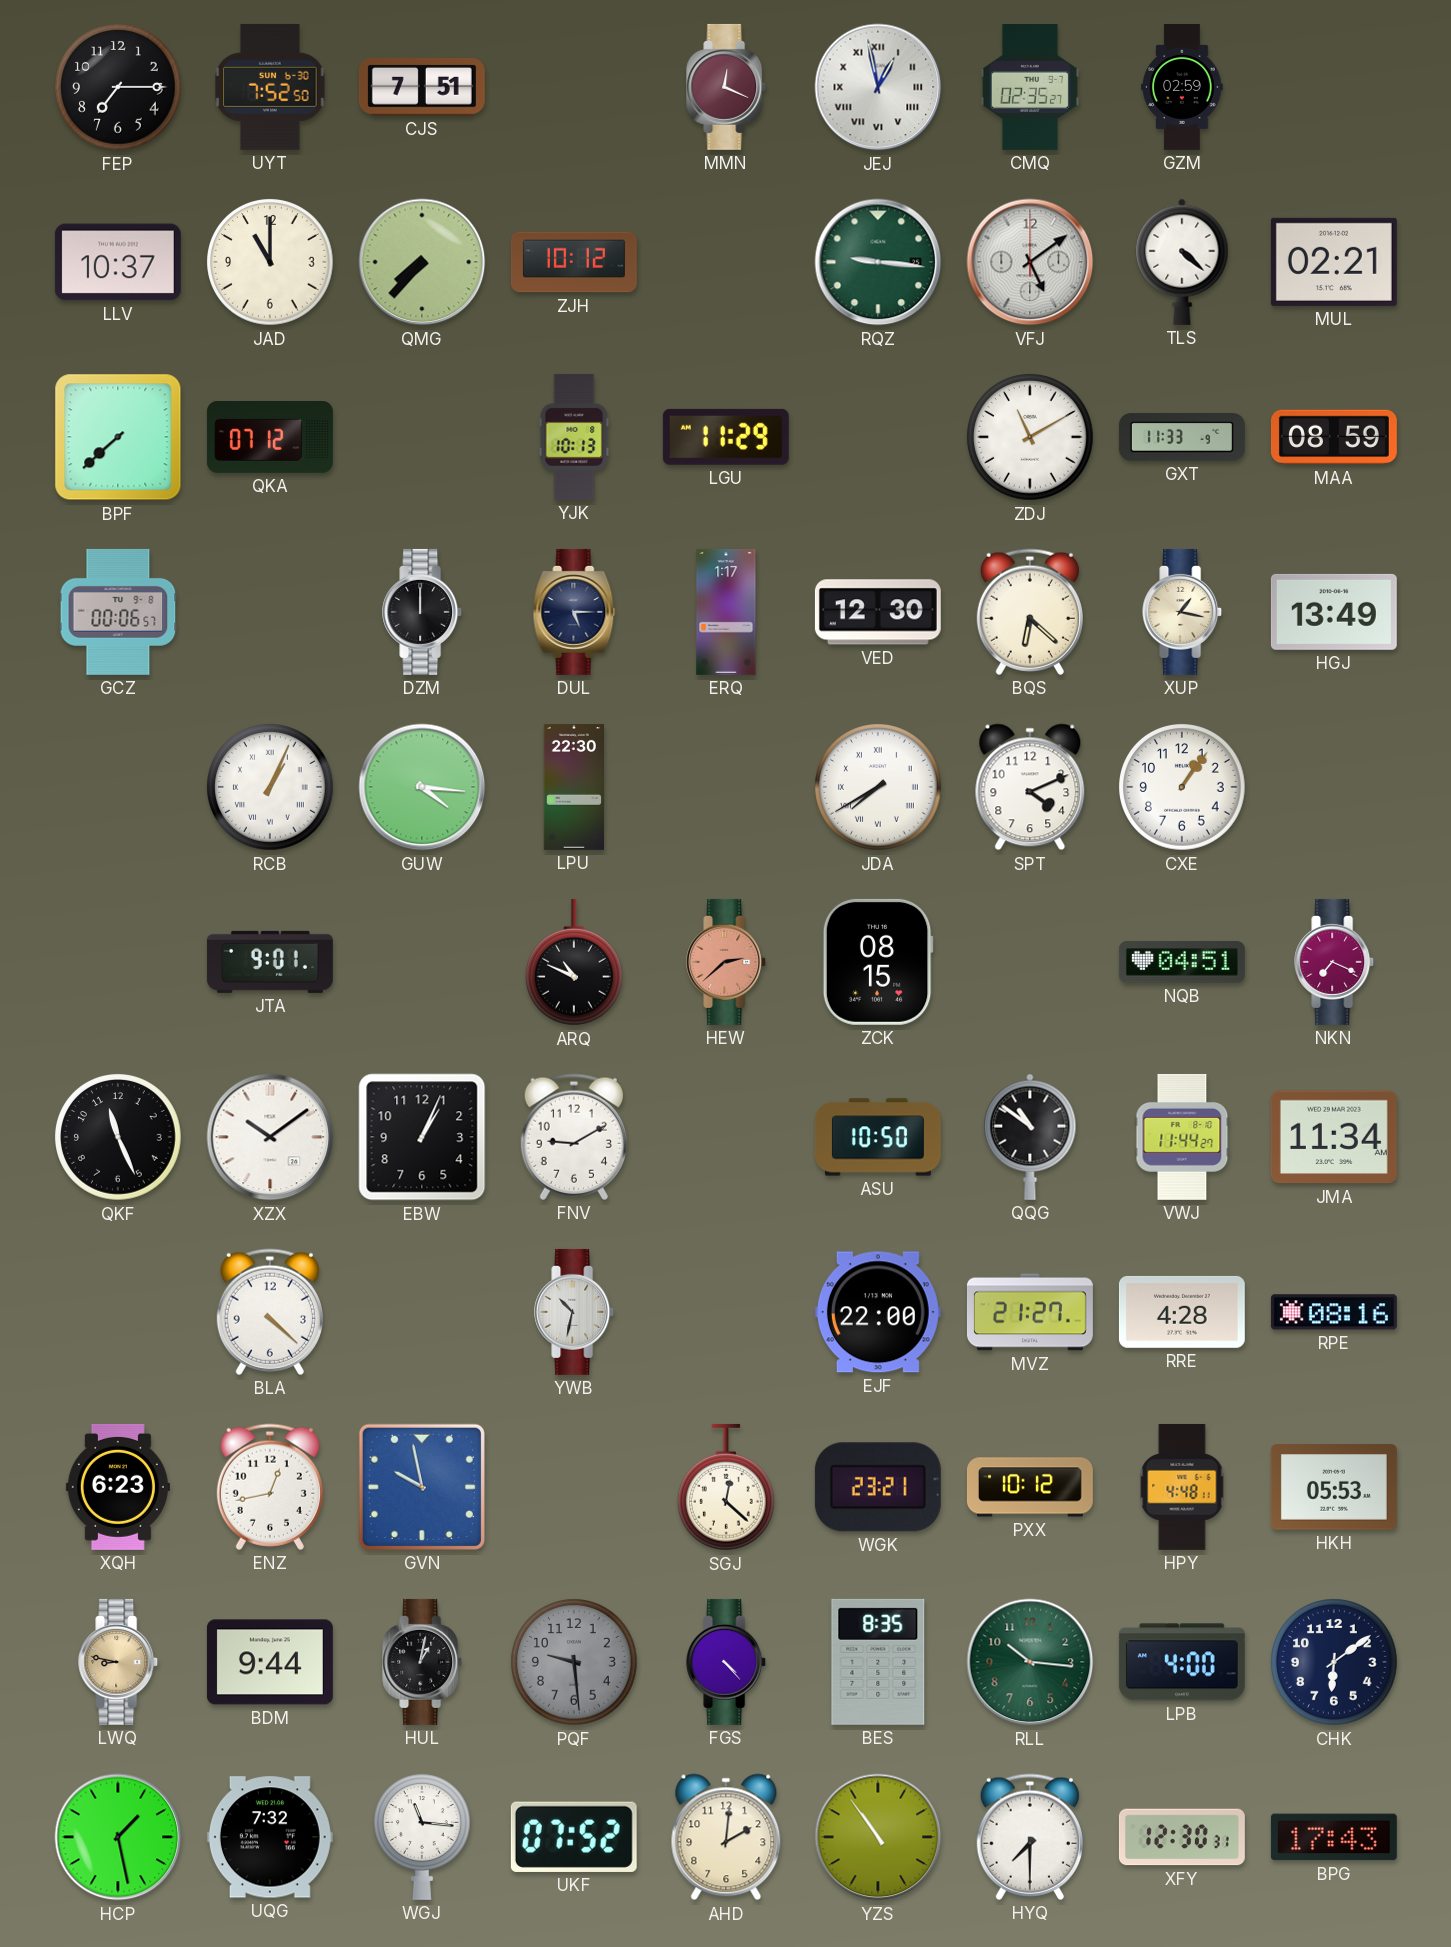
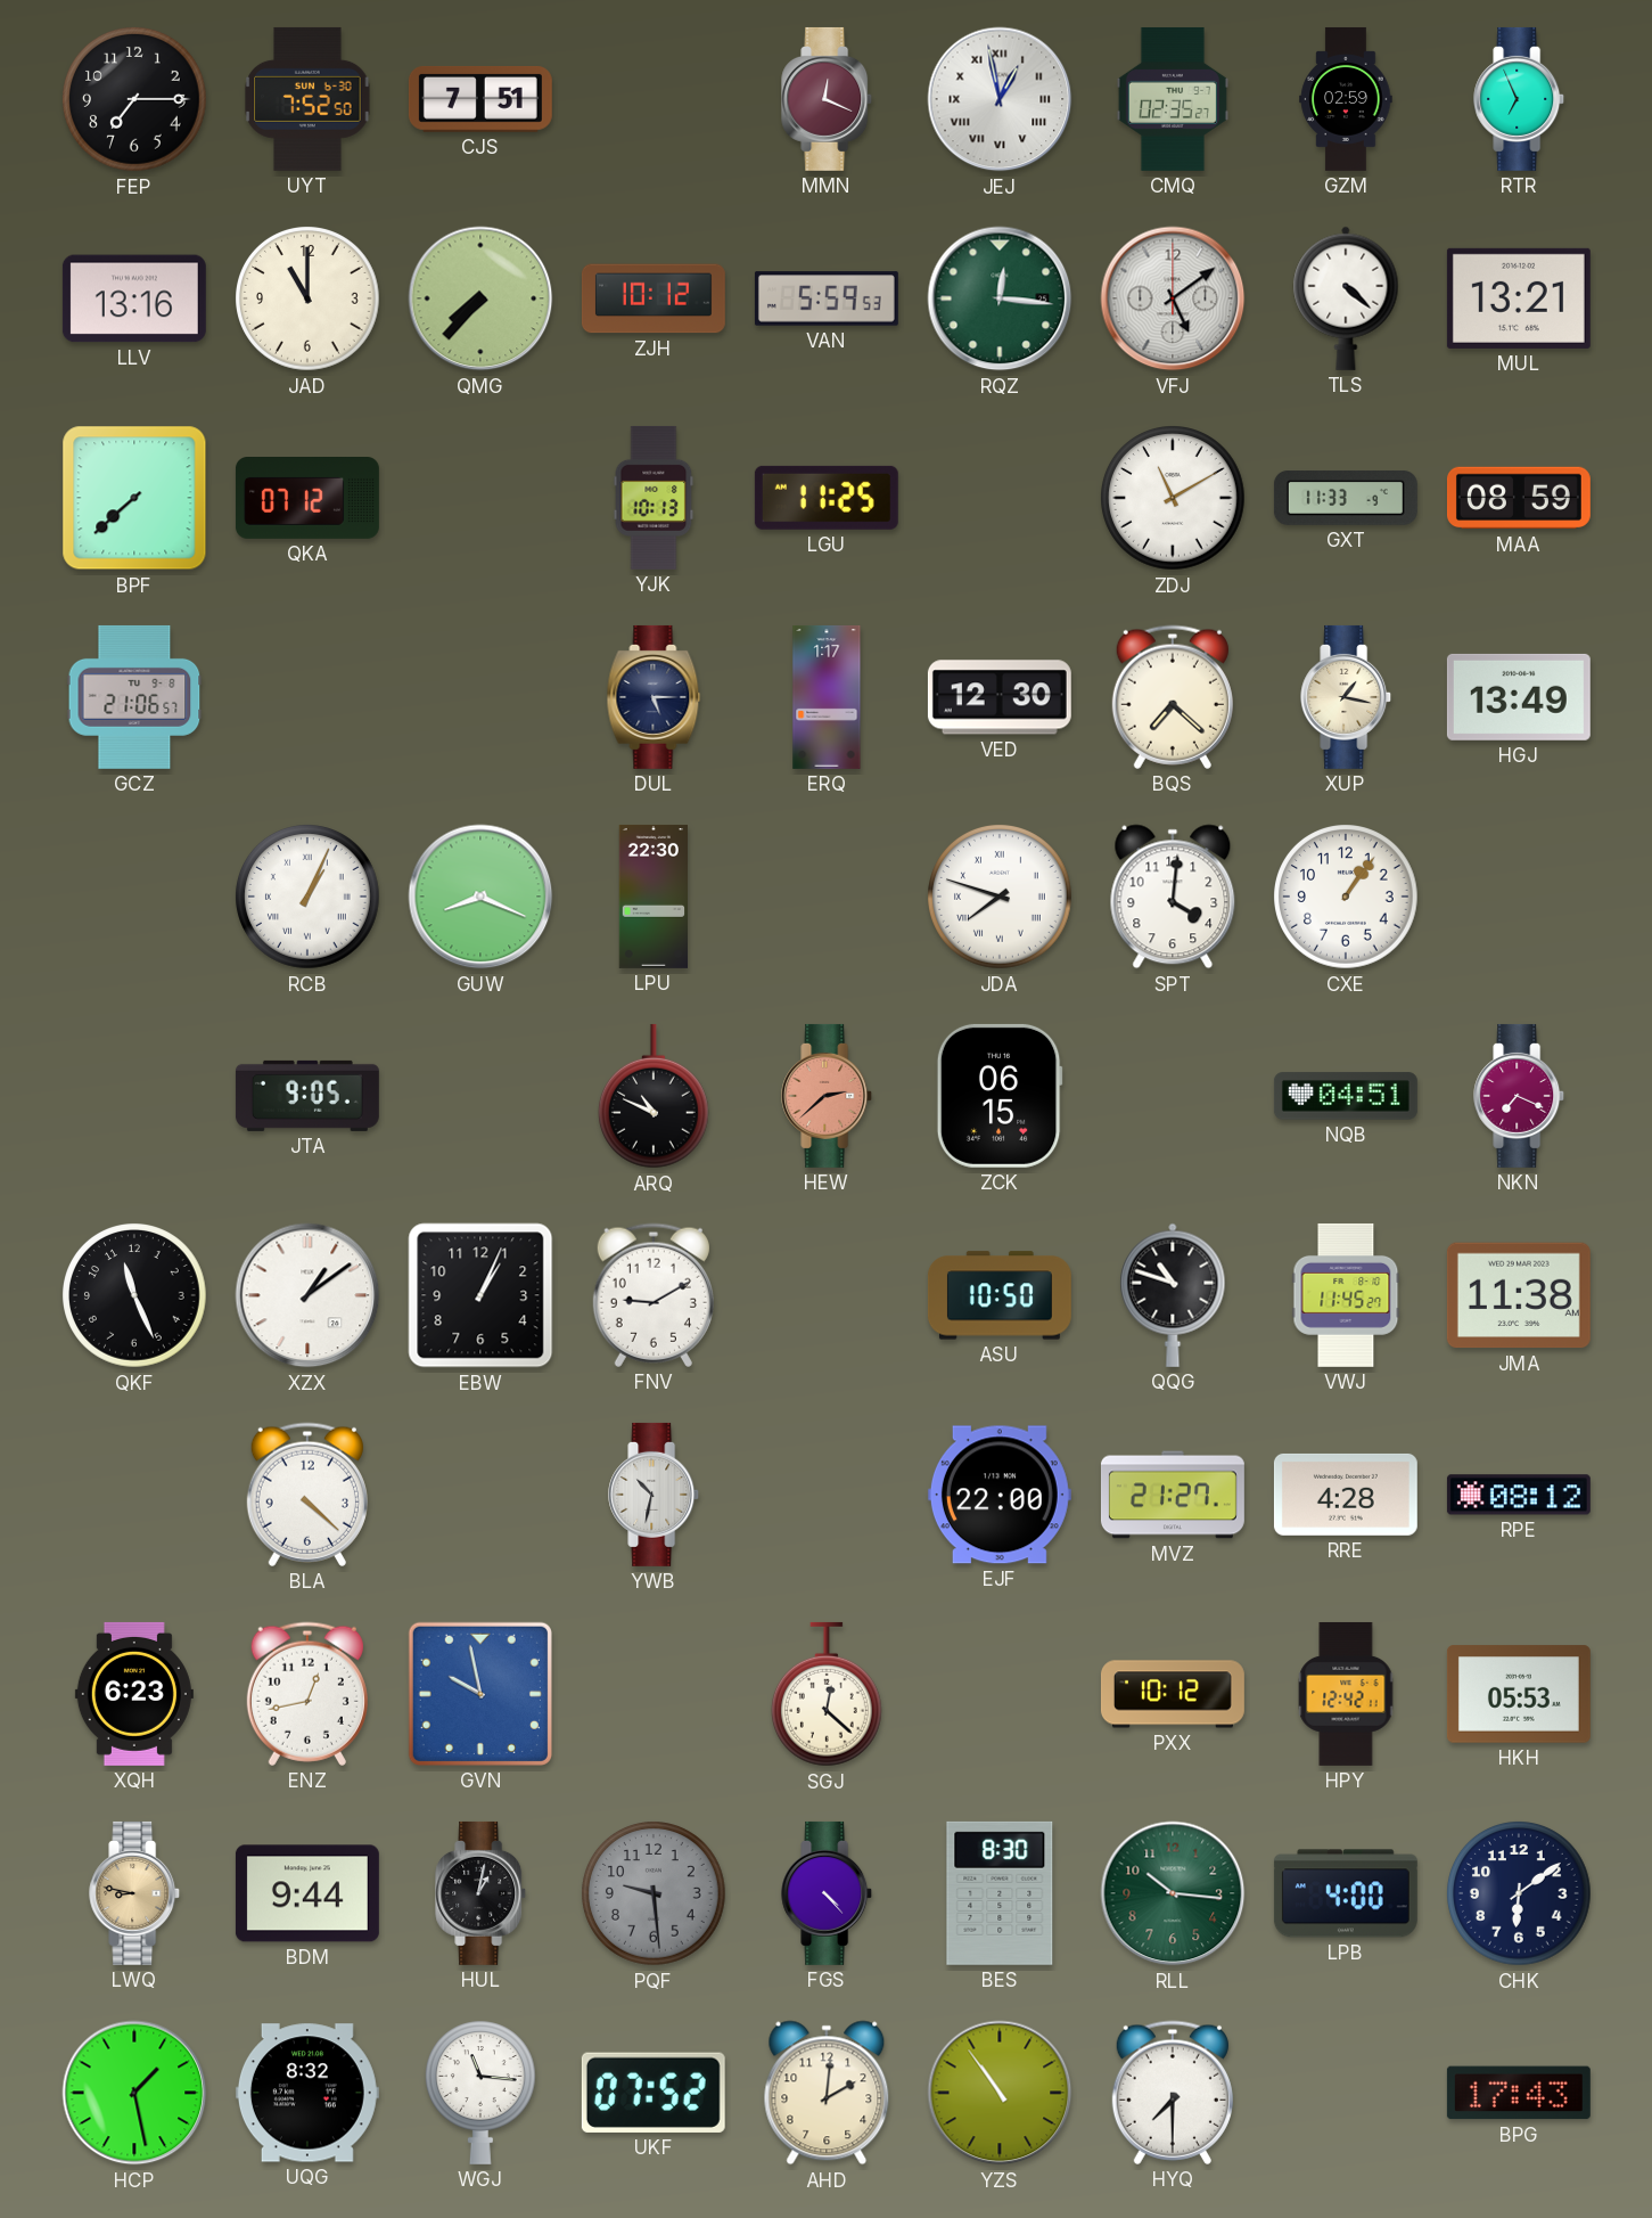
RTR: none -> 6:56
LLV: 10:37 -> 13:16
VAN: none -> 5:59
RQZ: 9:16 -> 12:16
MUL: 02:21 -> 13:21
LGU: 11:29 -> 11:25
GCZ: 00:06 -> 21:06
DZM: 12:00 -> none
BQS: 6:22 -> 7:22
GUW: 4:16 -> 8:19
JDA: 7:40 -> 7:48
SPT: 4:11 -> 4:01
JTA: 9:01 -> 9:05
ZCK: 08:15 -> 06:15
XZX: 10:09 -> 1:09
QQG: 10:51 -> 10:48
VWJ: 11:44 -> 11:45
JMA: 11:34 -> 11:38
RPE: 08:16 -> 08:12
WGK: 23:21 -> none
HPY: 4:48 -> 12:42
BES: 8:35 -> 8:30
UQG: 7:32 -> 8:32
XFY: 12:30 -> none
